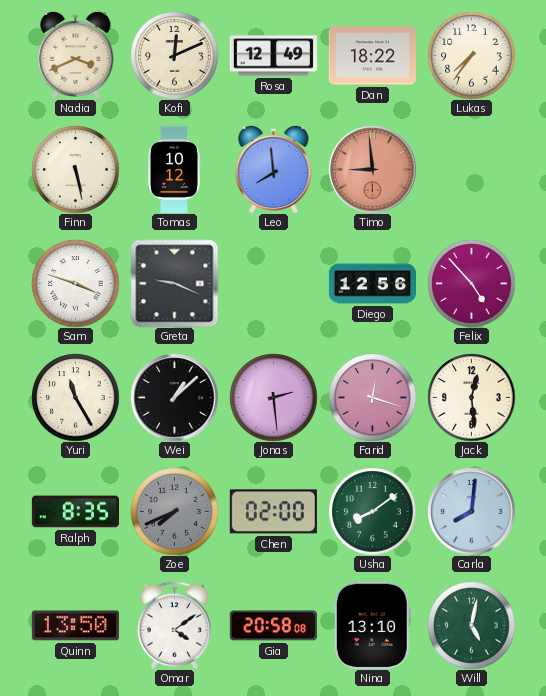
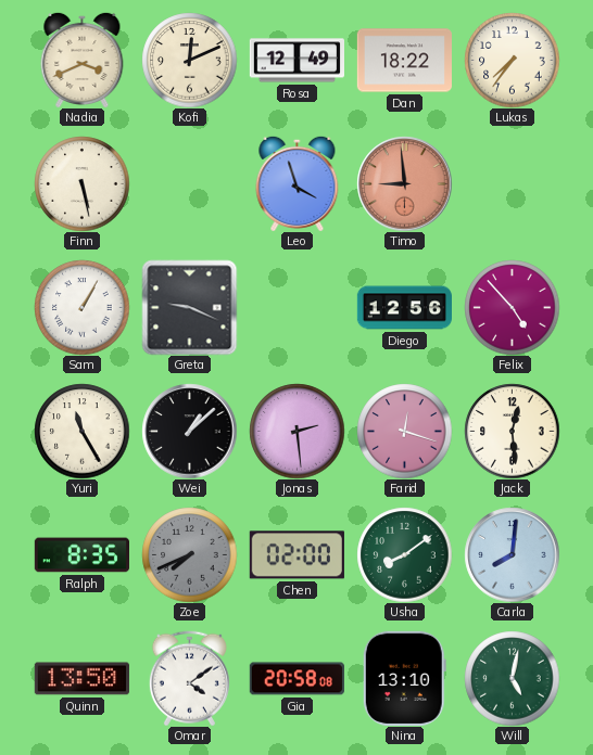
Tomas: 10:12 -> none
Leo: 7:59 -> 3:57
Sam: 3:48 -> 1:05
